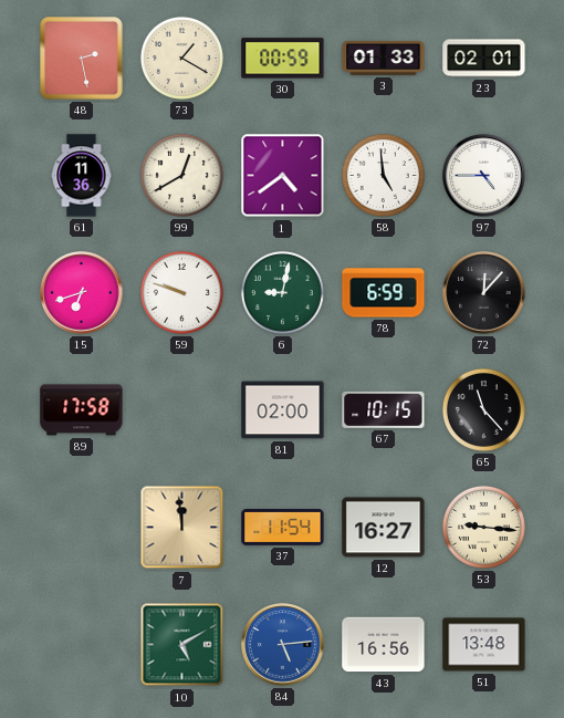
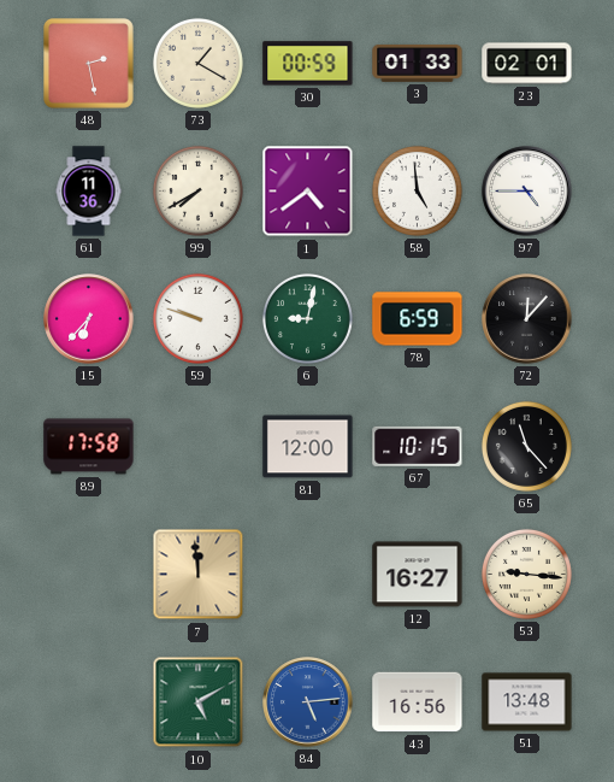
99: 12:40 -> 7:40
15: 6:42 -> 6:37
81: 02:00 -> 12:00
37: 11:54 -> none
